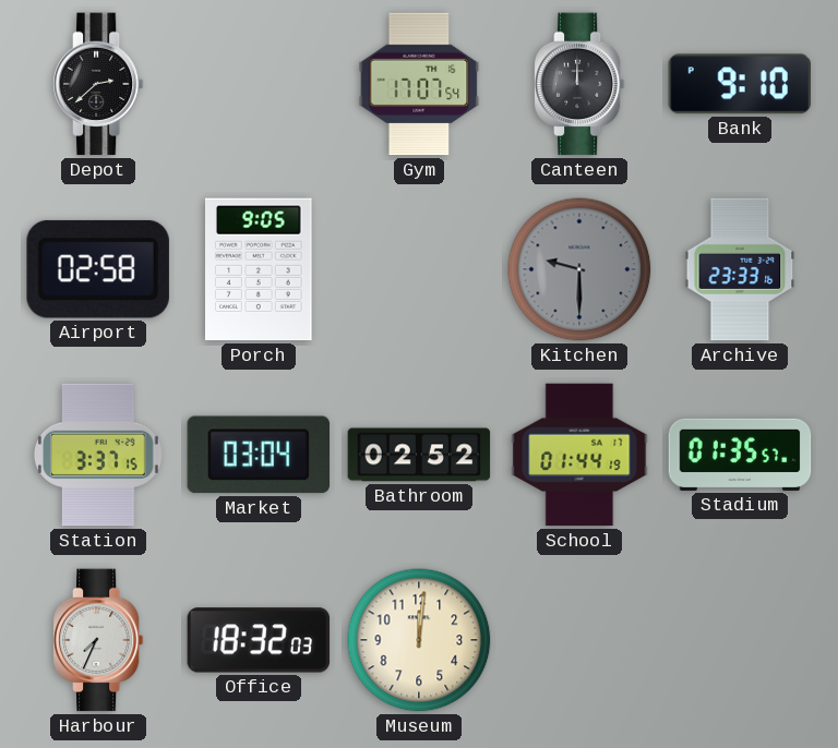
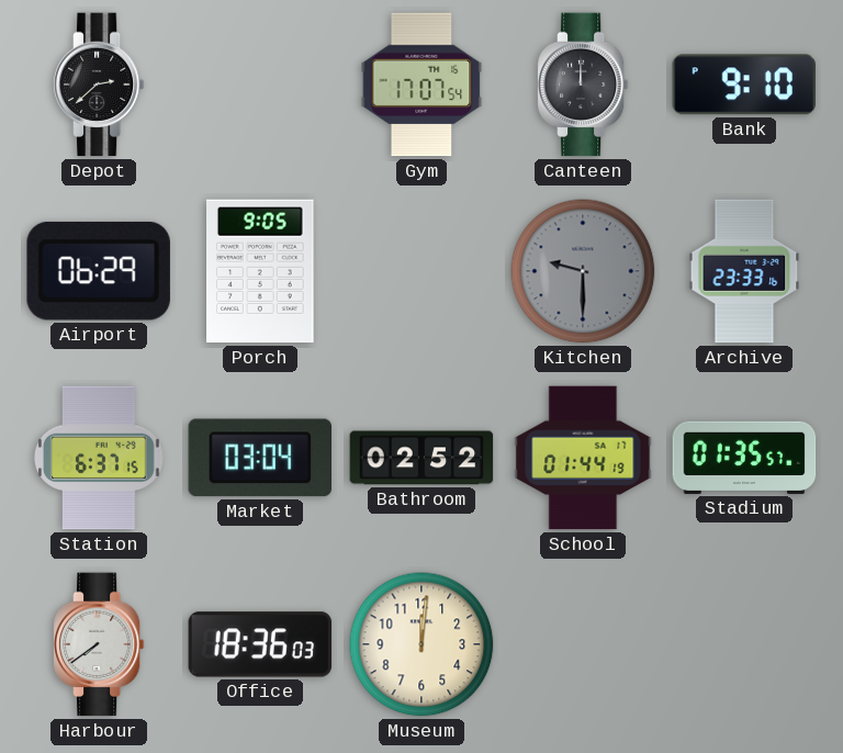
Airport: 02:58 -> 06:29
Station: 3:37 -> 6:37
Harbour: 7:34 -> 7:39
Office: 18:32 -> 18:36
